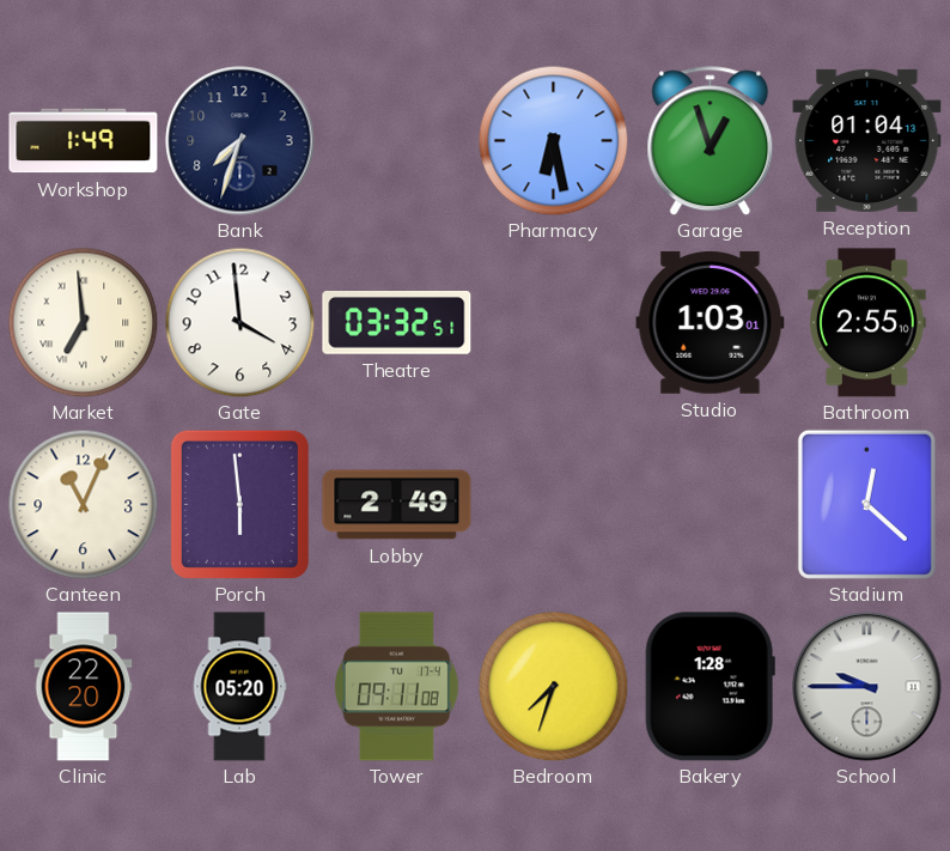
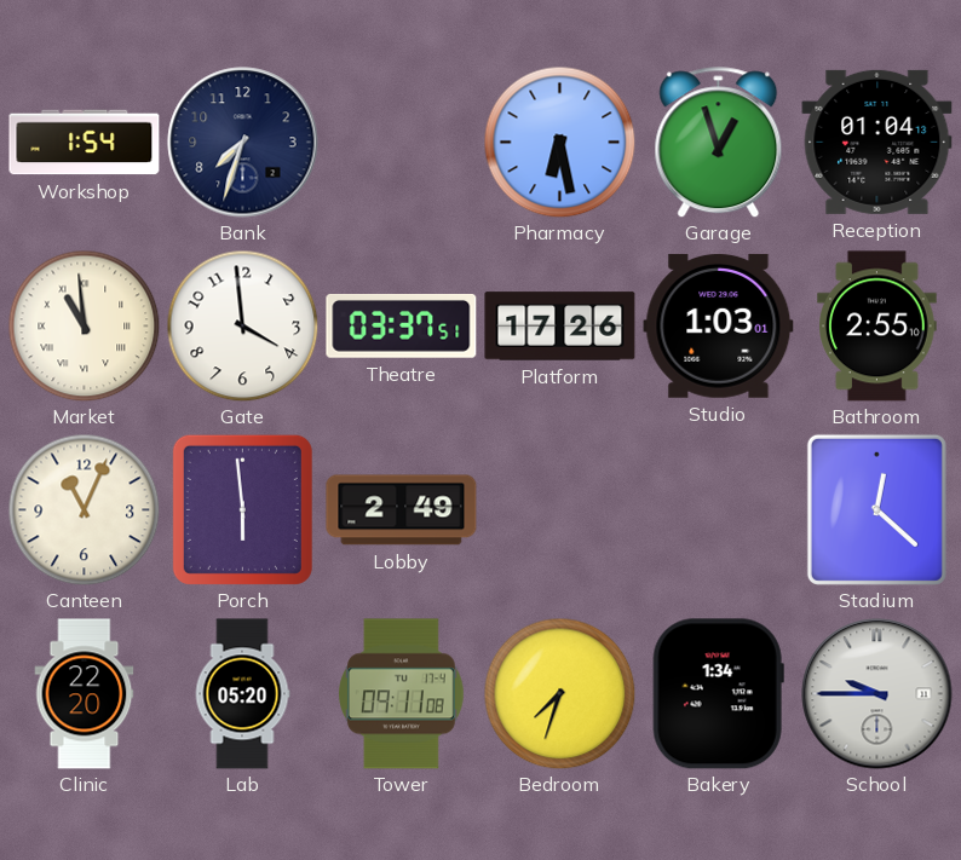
Workshop: 1:49 -> 1:54
Market: 6:59 -> 10:59
Theatre: 03:32 -> 03:37
Platform: none -> 17:26
Bakery: 1:28 -> 1:34
